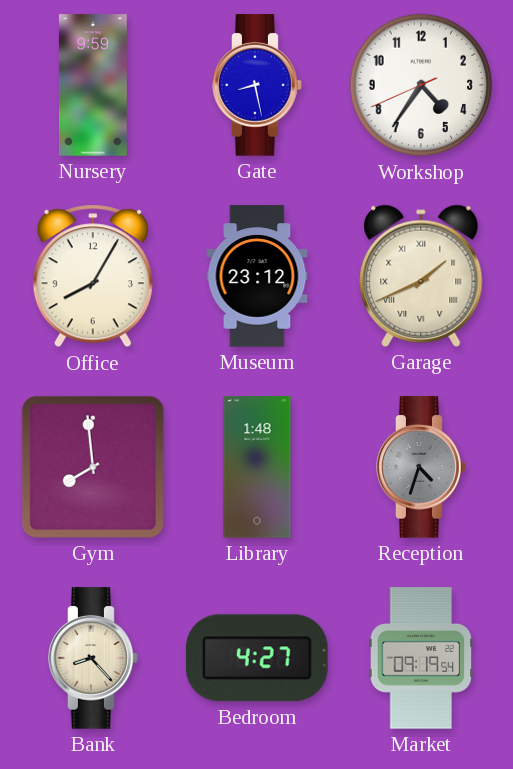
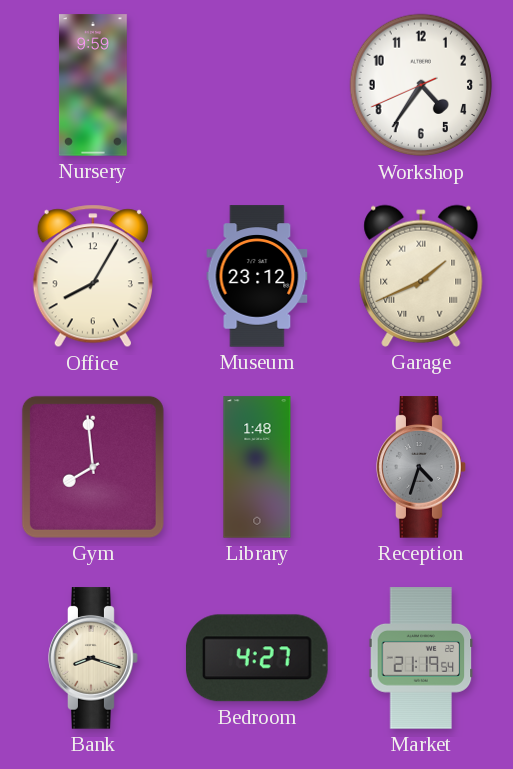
Gate: 8:28 -> none
Bank: 8:23 -> 8:18
Market: 09:19 -> 21:19
